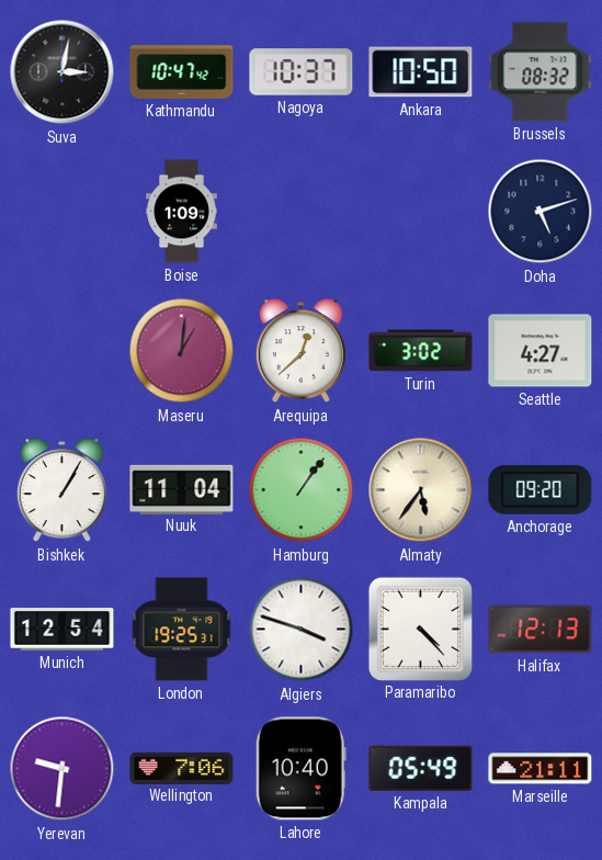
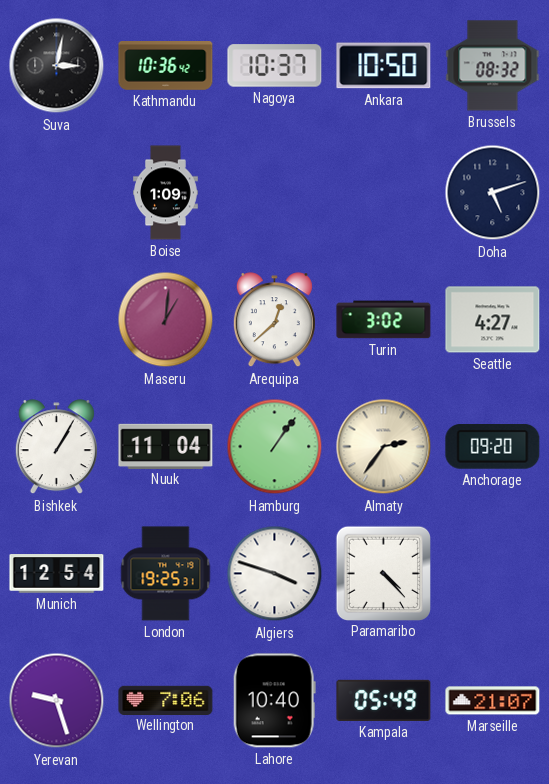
Kathmandu: 10:47 -> 10:36
Almaty: 5:36 -> 2:36
Halifax: 12:13 -> none
Yerevan: 9:31 -> 9:27
Marseille: 21:11 -> 21:07
